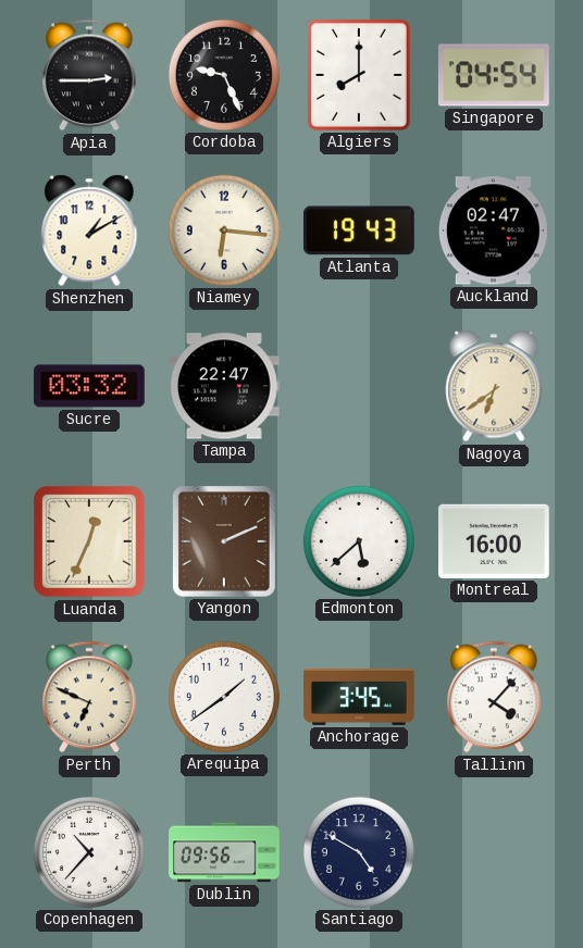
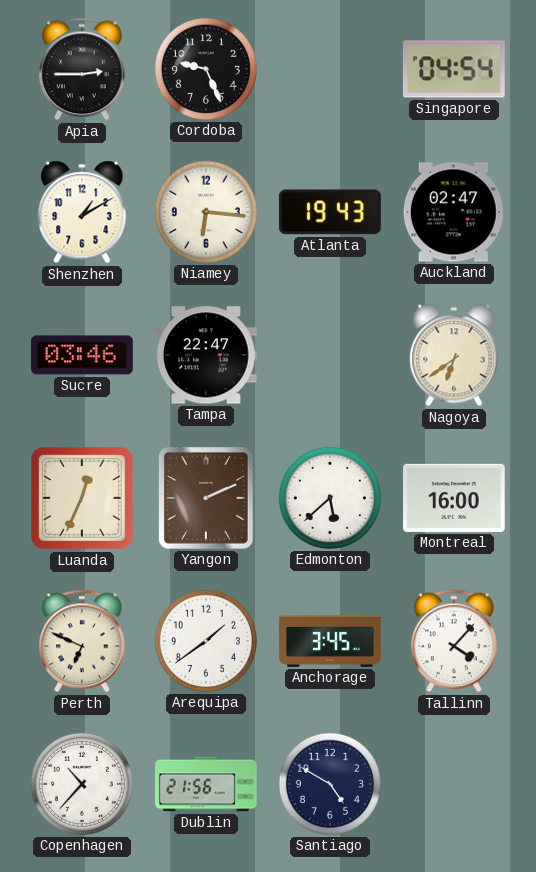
Algiers: 8:00 -> none
Sucre: 03:32 -> 03:46
Dublin: 09:56 -> 21:56
